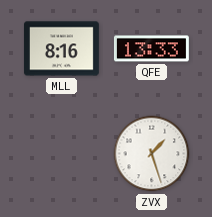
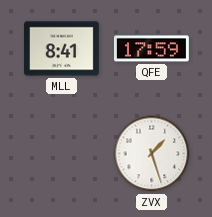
MLL: 8:16 -> 8:41
QFE: 13:33 -> 17:59
